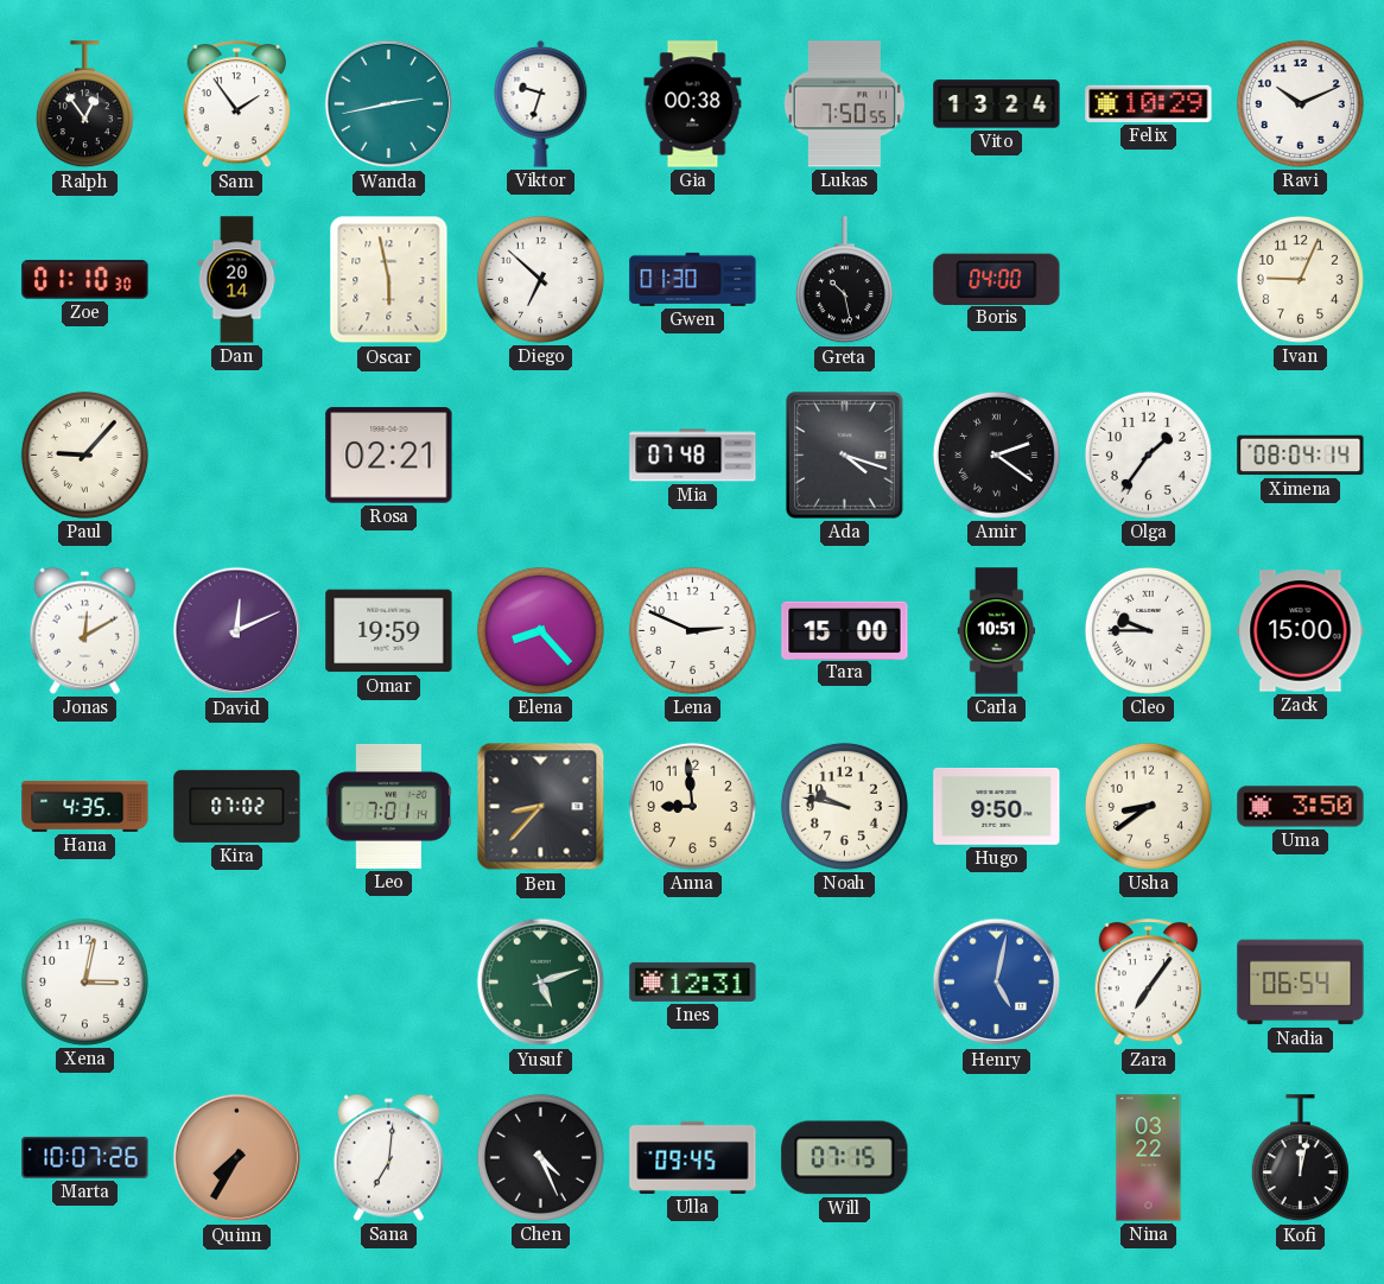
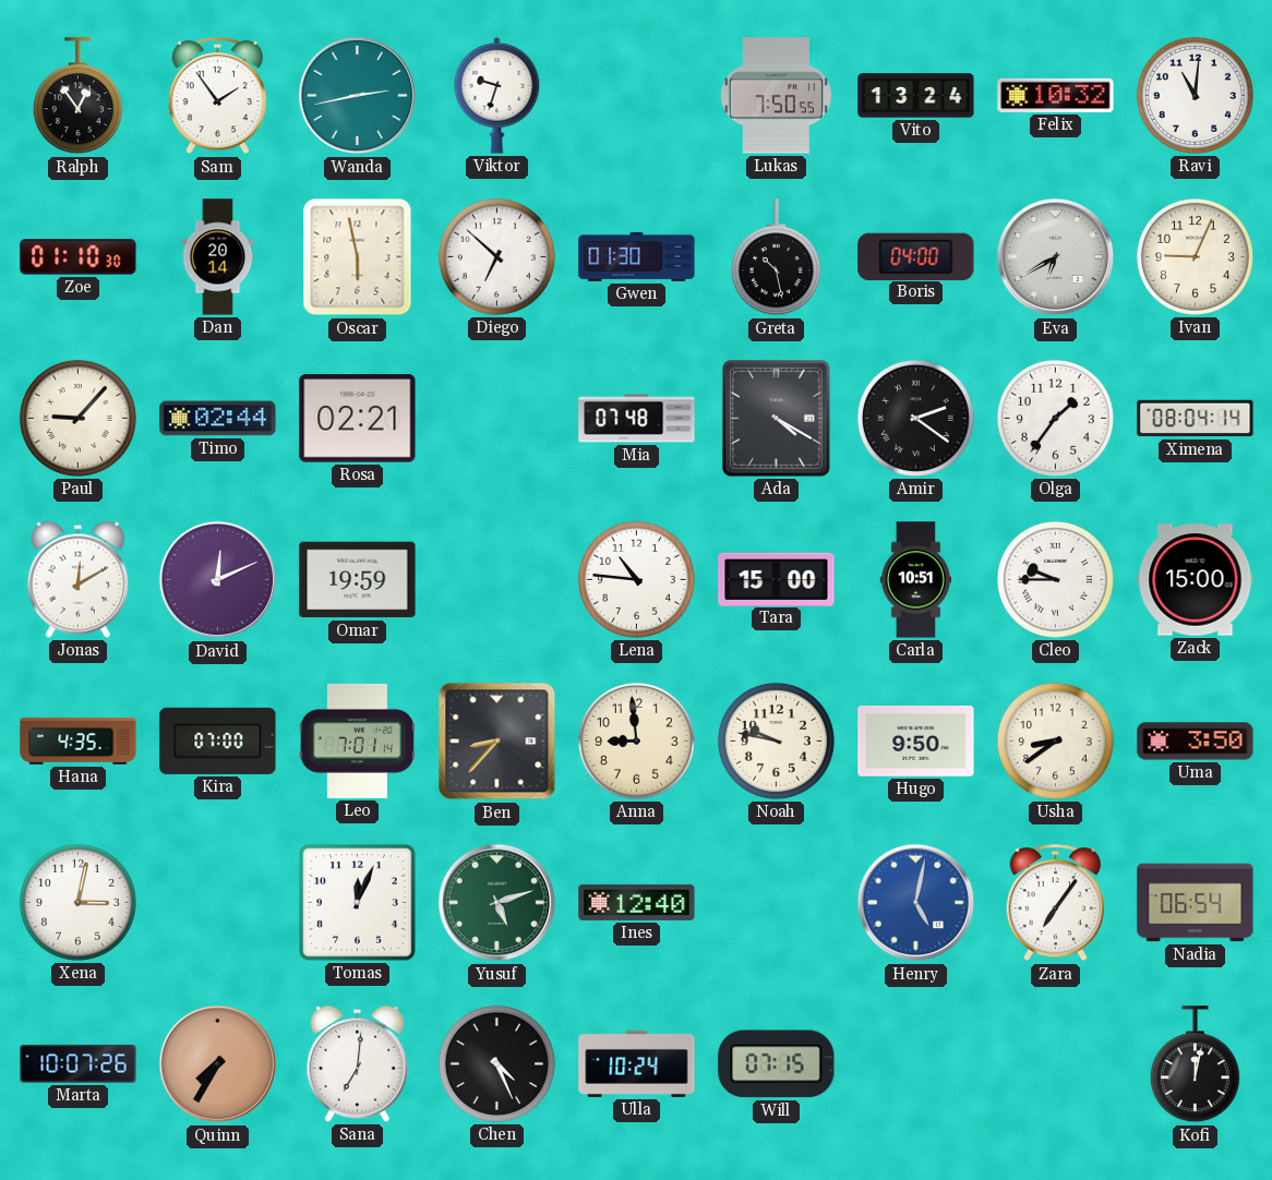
Gia: 00:38 -> none
Felix: 10:29 -> 10:32
Ravi: 10:11 -> 11:01
Eva: none -> 6:40
Timo: none -> 02:44
Ada: 4:18 -> 4:20
Elena: 8:23 -> none
Lena: 2:49 -> 10:46
Kira: 07:02 -> 07:00
Tomas: none -> 12:04
Ines: 12:31 -> 12:40
Ulla: 09:45 -> 10:24
Nina: 03:22 -> none
